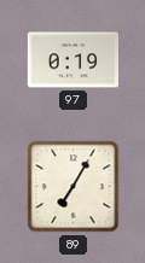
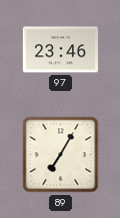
97: 0:19 -> 23:46
